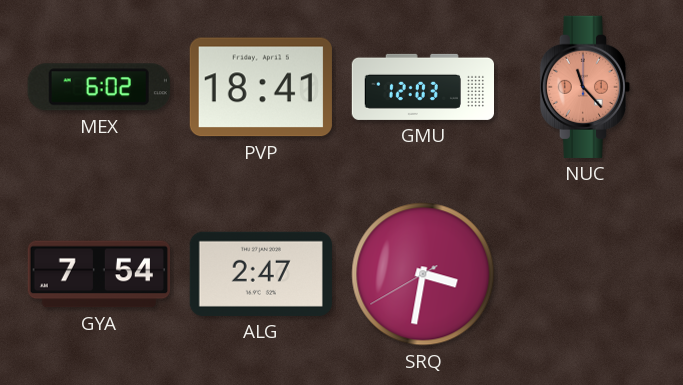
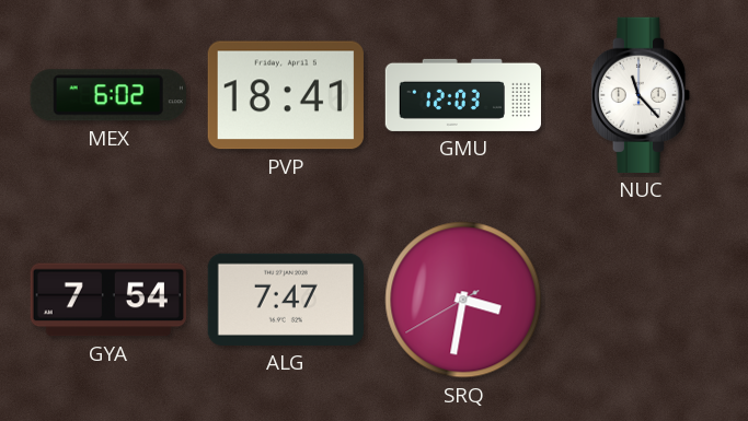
NUC dial: salmon -> white
ALG: 2:47 -> 7:47
